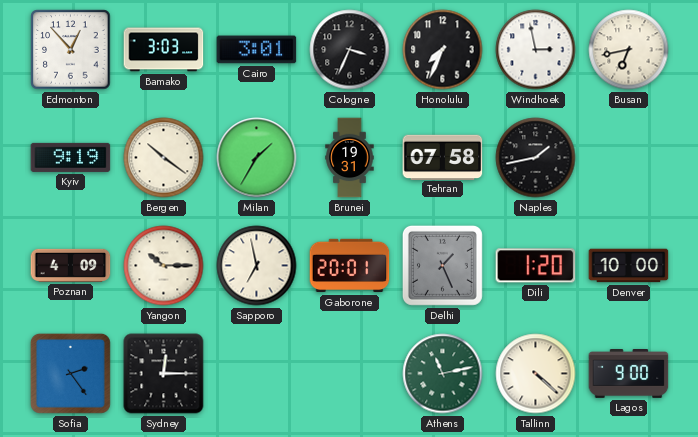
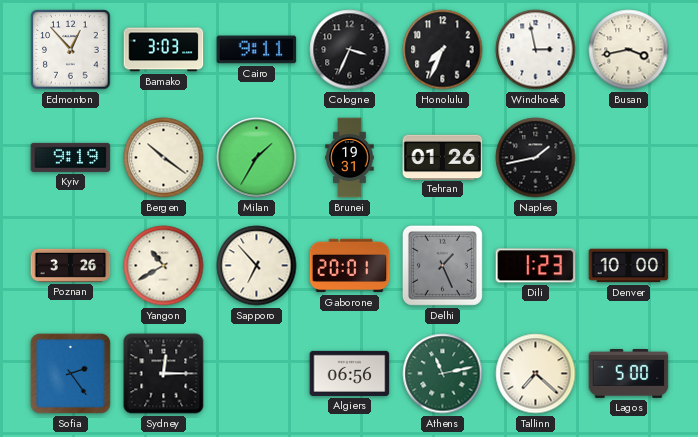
Cairo: 3:01 -> 9:11
Busan: 6:43 -> 3:43
Tehran: 07:58 -> 01:26
Poznan: 4:09 -> 3:26
Yangon: 10:15 -> 10:40
Sapporo: 6:58 -> 6:53
Dili: 1:20 -> 1:23
Algiers: none -> 06:56
Tallinn: 4:22 -> 7:22
Lagos: 9:00 -> 5:00
